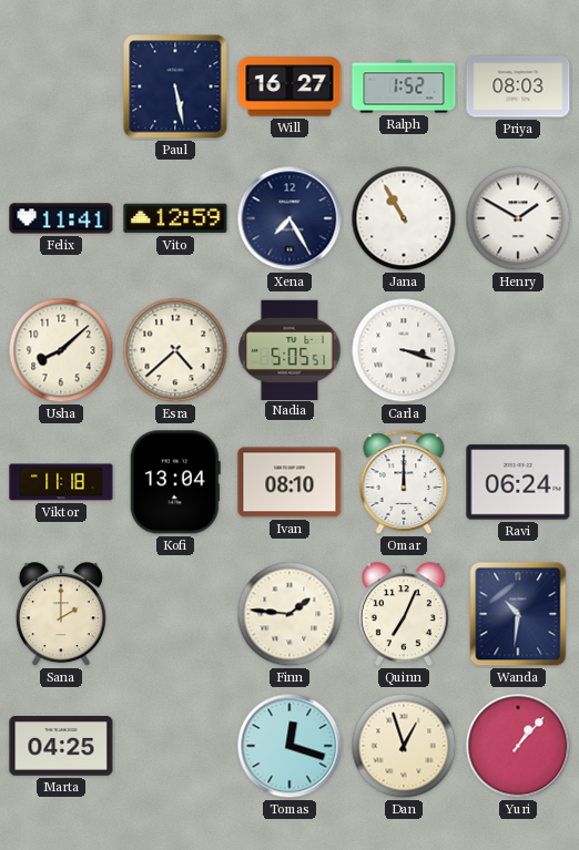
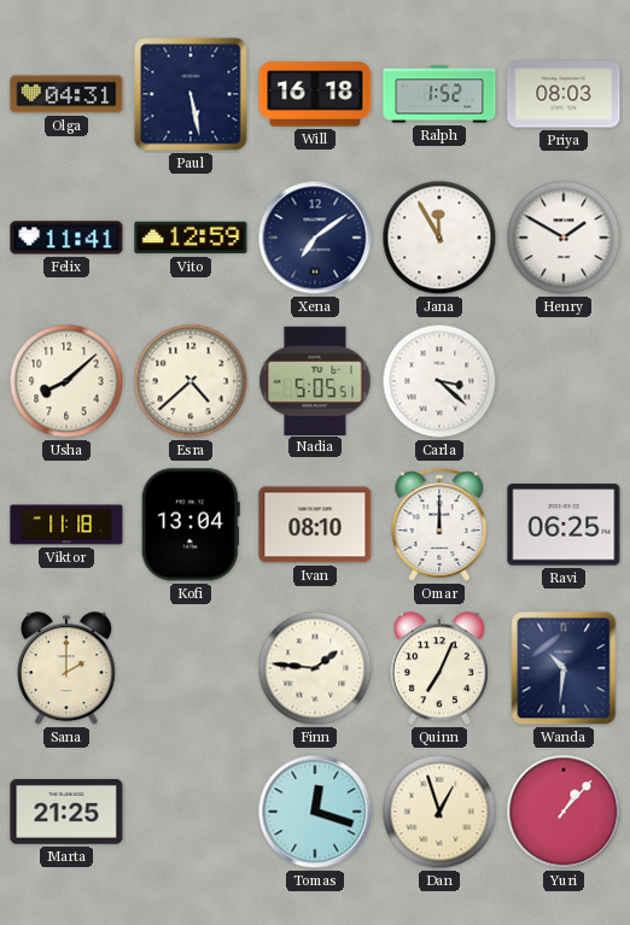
Olga: none -> 04:31
Will: 16:27 -> 16:18
Xena: 7:25 -> 7:09
Jana: 10:55 -> 11:55
Carla: 3:18 -> 3:22
Ravi: 06:24 -> 06:25
Marta: 04:25 -> 21:25
